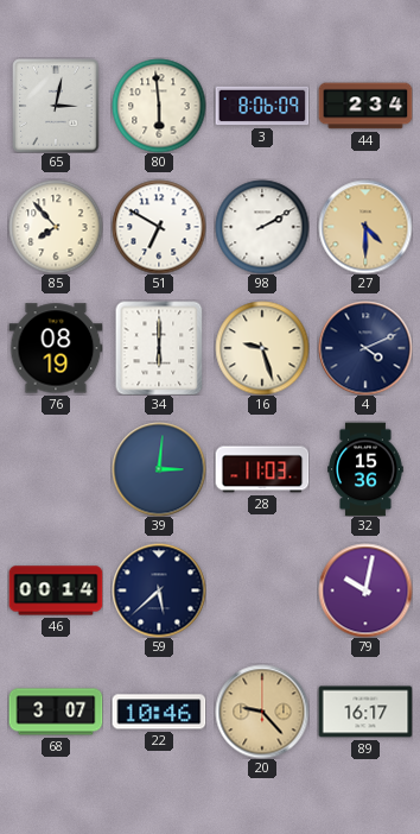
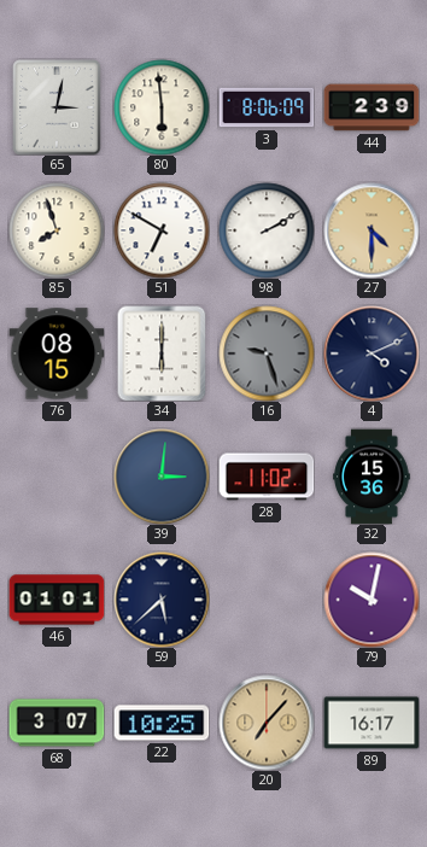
44: 2:34 -> 2:39
85: 7:53 -> 7:57
76: 08:19 -> 08:15
16 dial: cream -> grey
28: 11:03 -> 11:02
46: 00:14 -> 01:01
22: 10:46 -> 10:25
20: 9:23 -> 7:07
